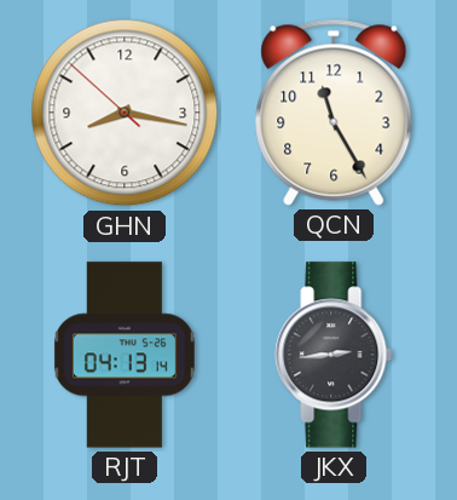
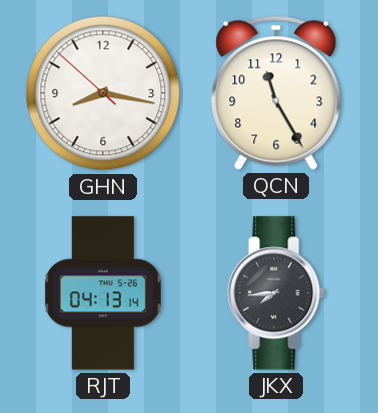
JKX: 2:44 -> 7:44
